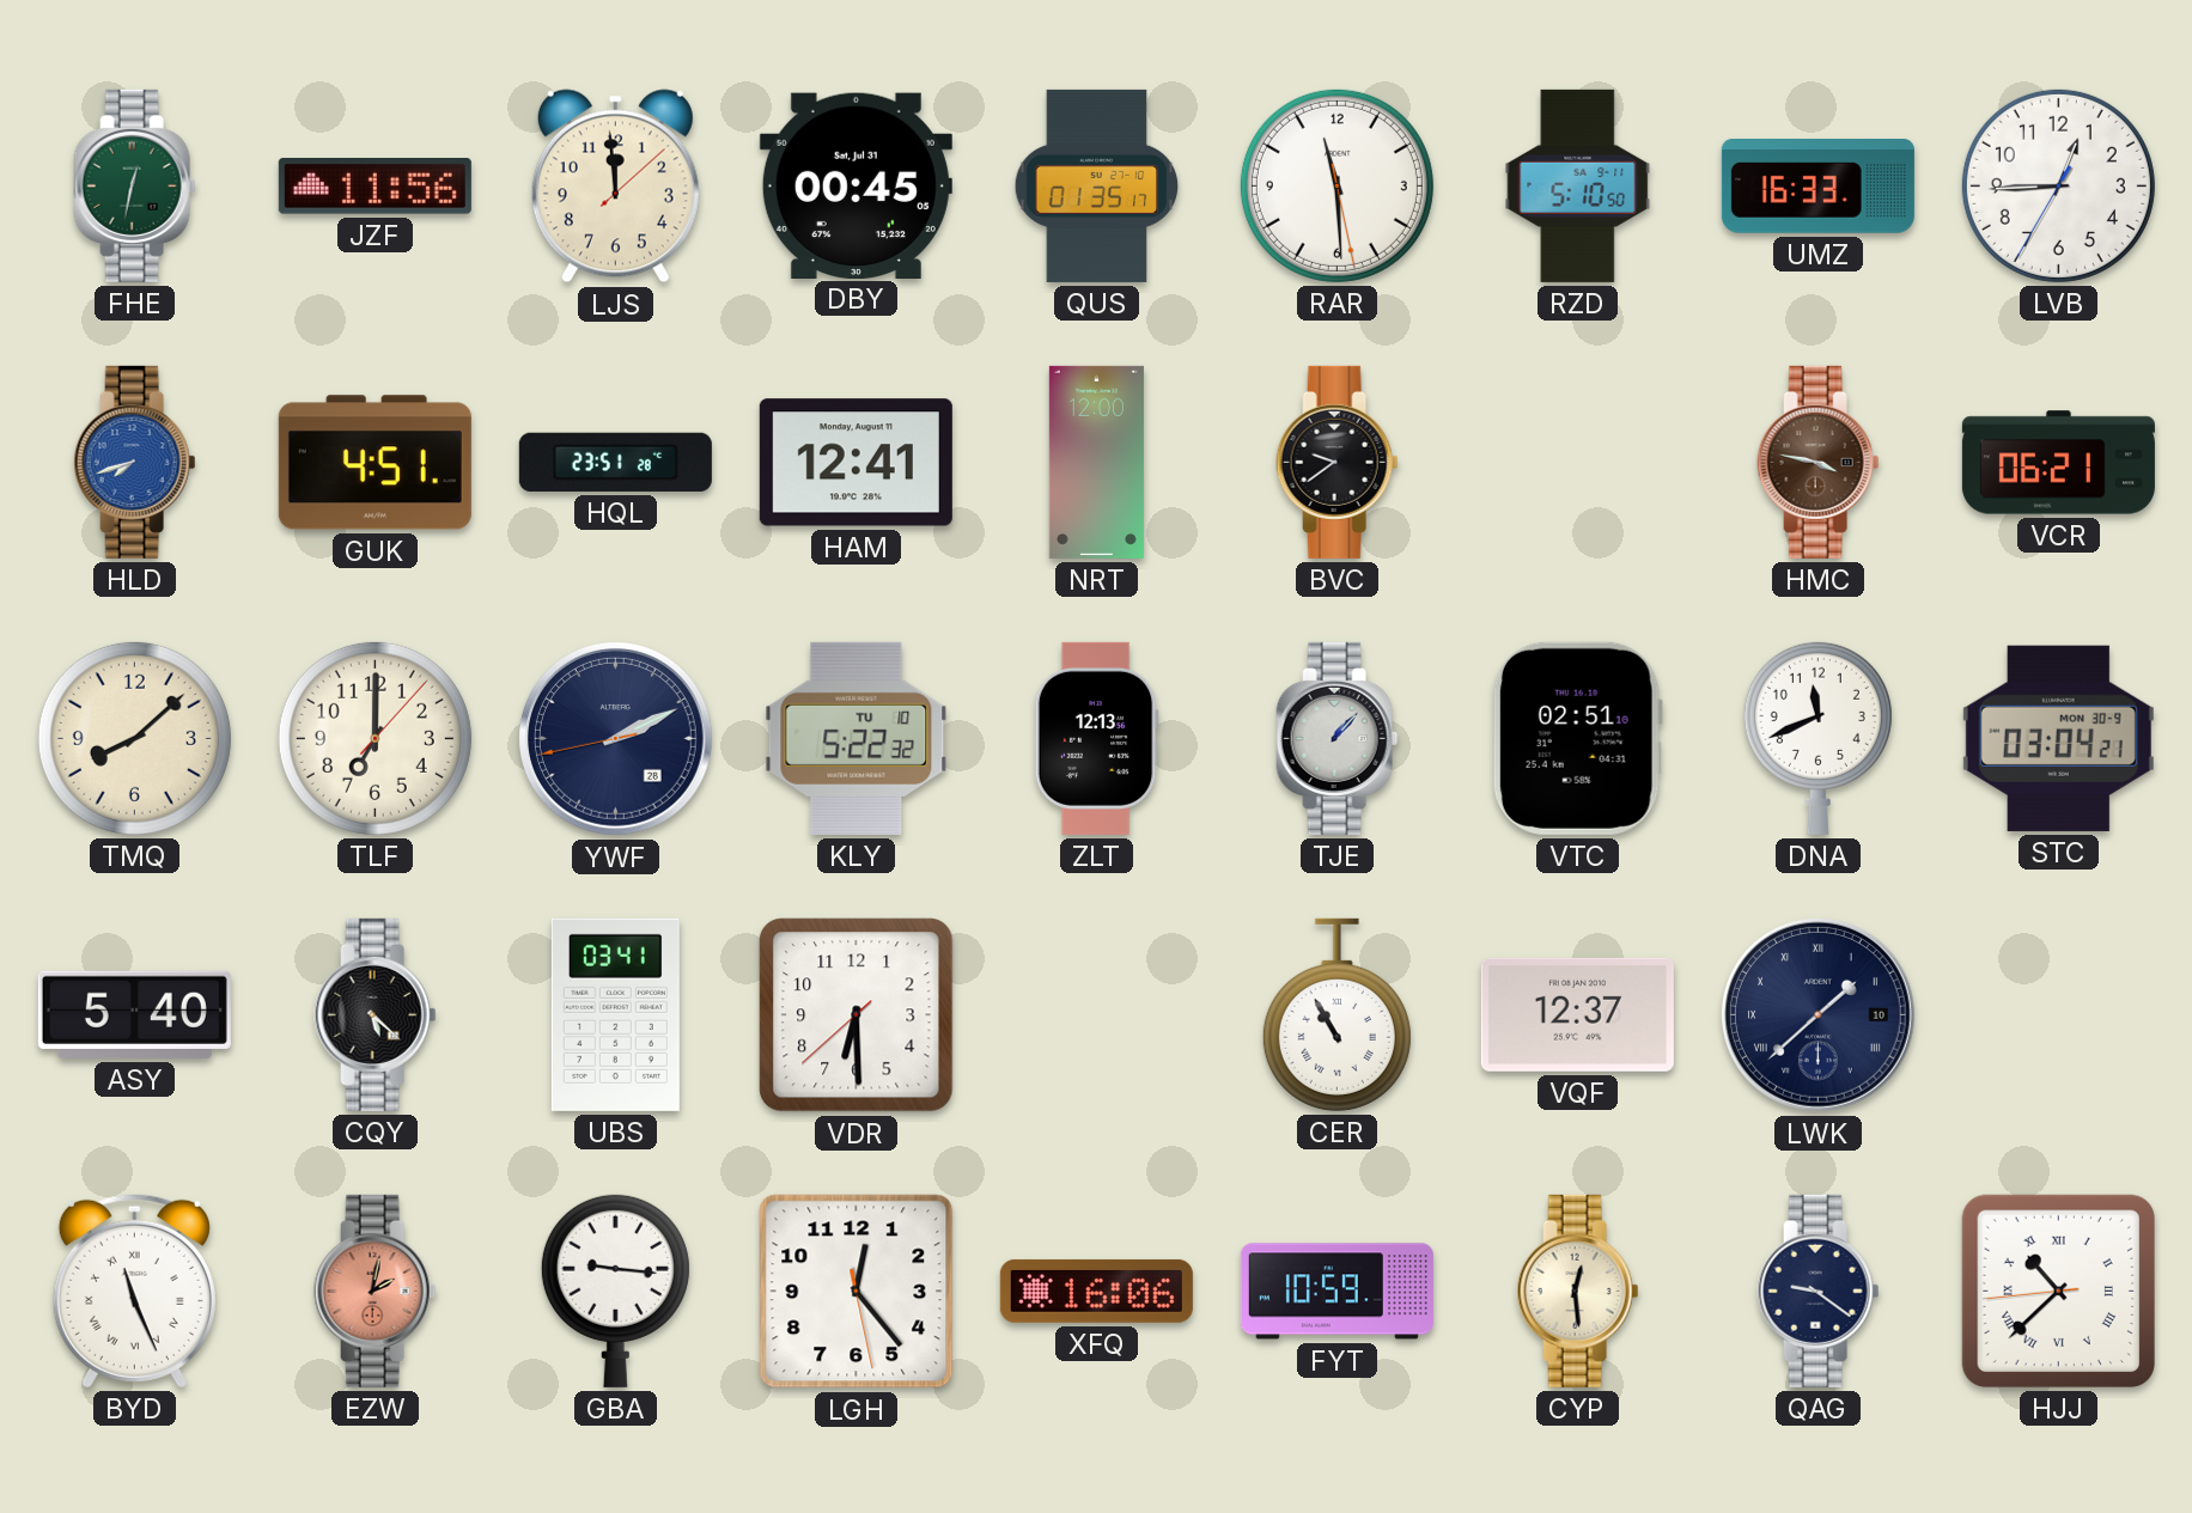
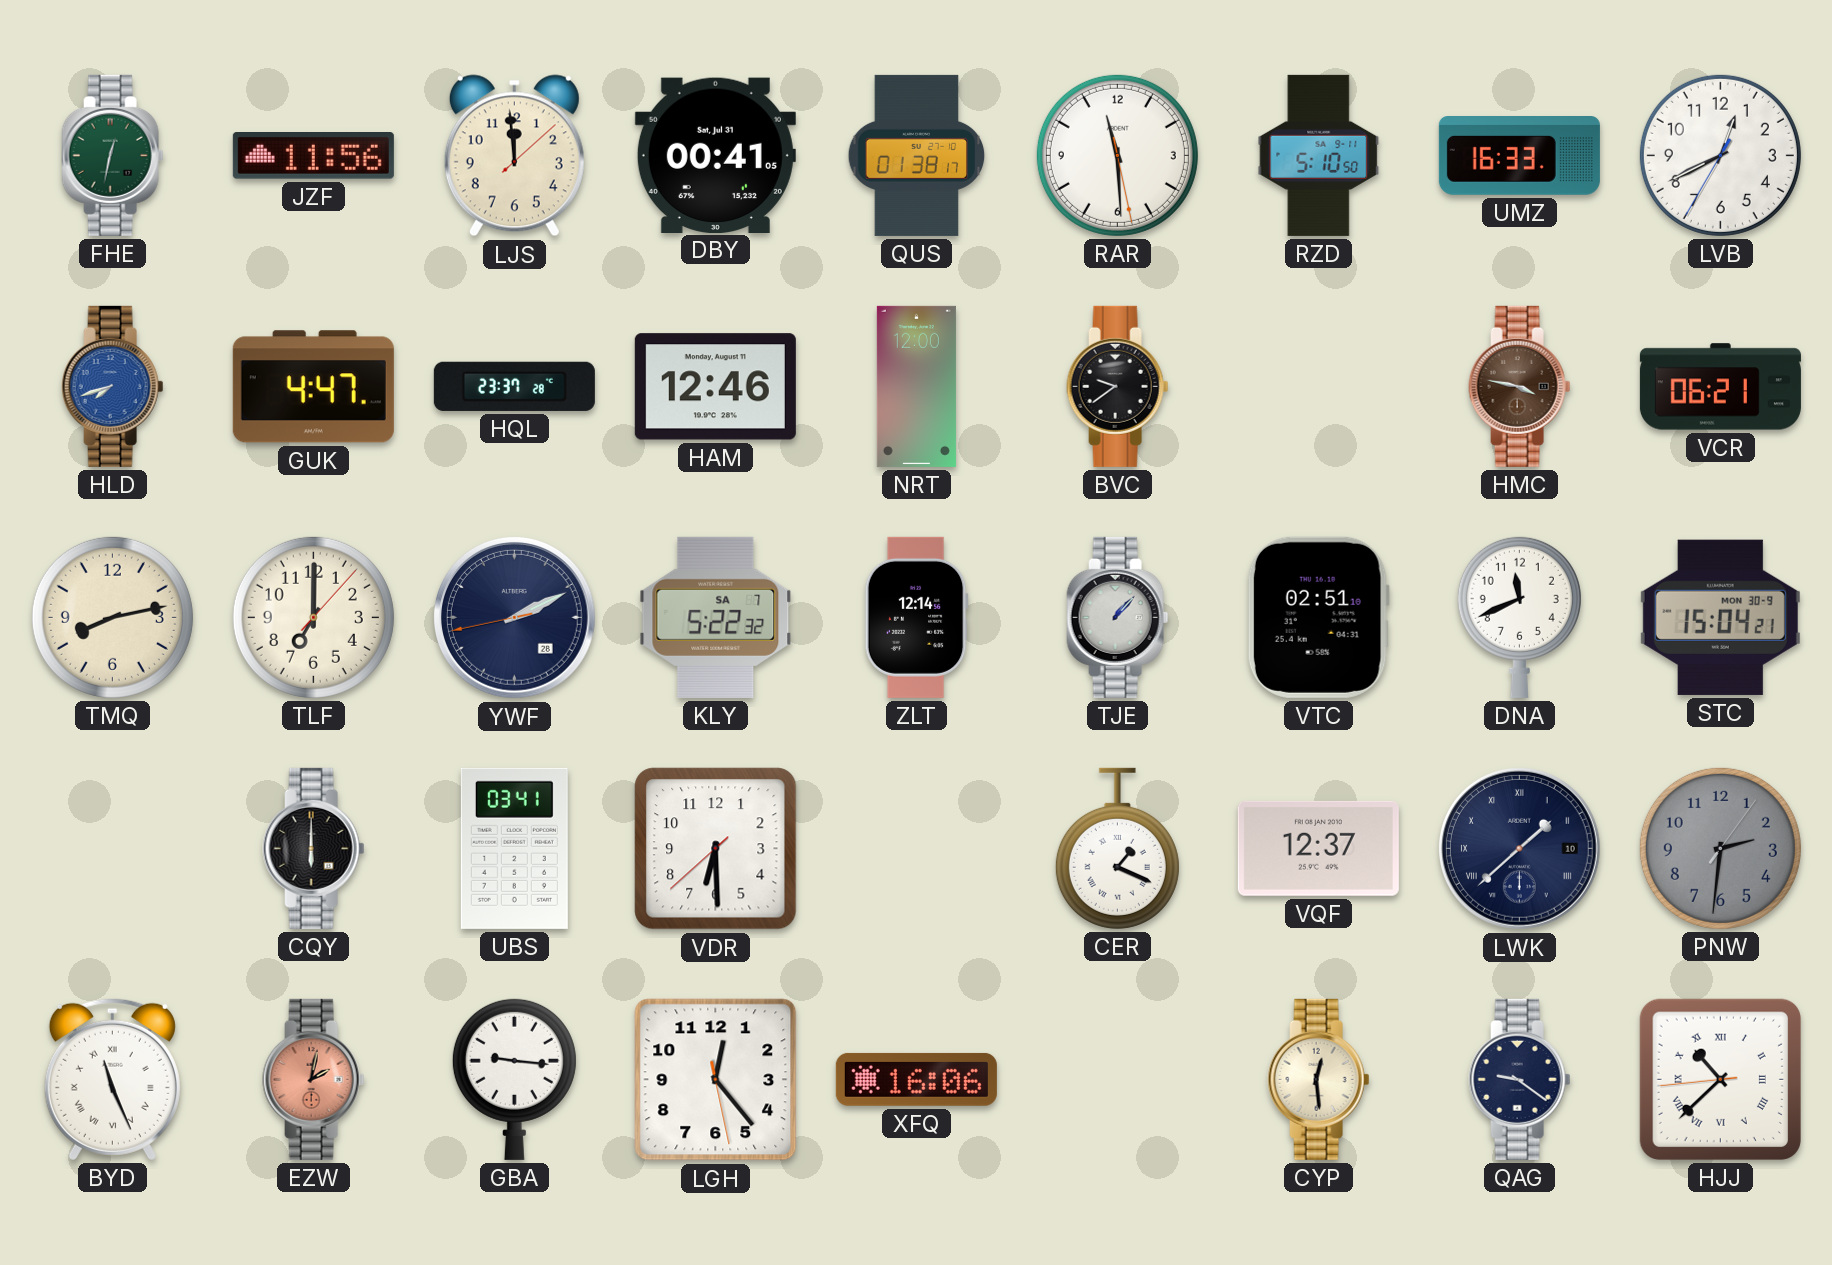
DBY: 00:45 -> 00:41
QUS: 01:35 -> 01:38
LVB: 12:44 -> 12:40
GUK: 4:51 -> 4:47
HQL: 23:51 -> 23:37
HAM: 12:41 -> 12:46
TMQ: 8:08 -> 8:13
KLY date: TU 10 -> SA 7
ZLT: 12:13 -> 12:14
STC: 03:04 -> 15:04
ASY: 5:40 -> none
CQY: 5:22 -> 6:00
CER: 10:55 -> 1:19
PNW: none -> 2:31
FYT: 10:59 -> none
